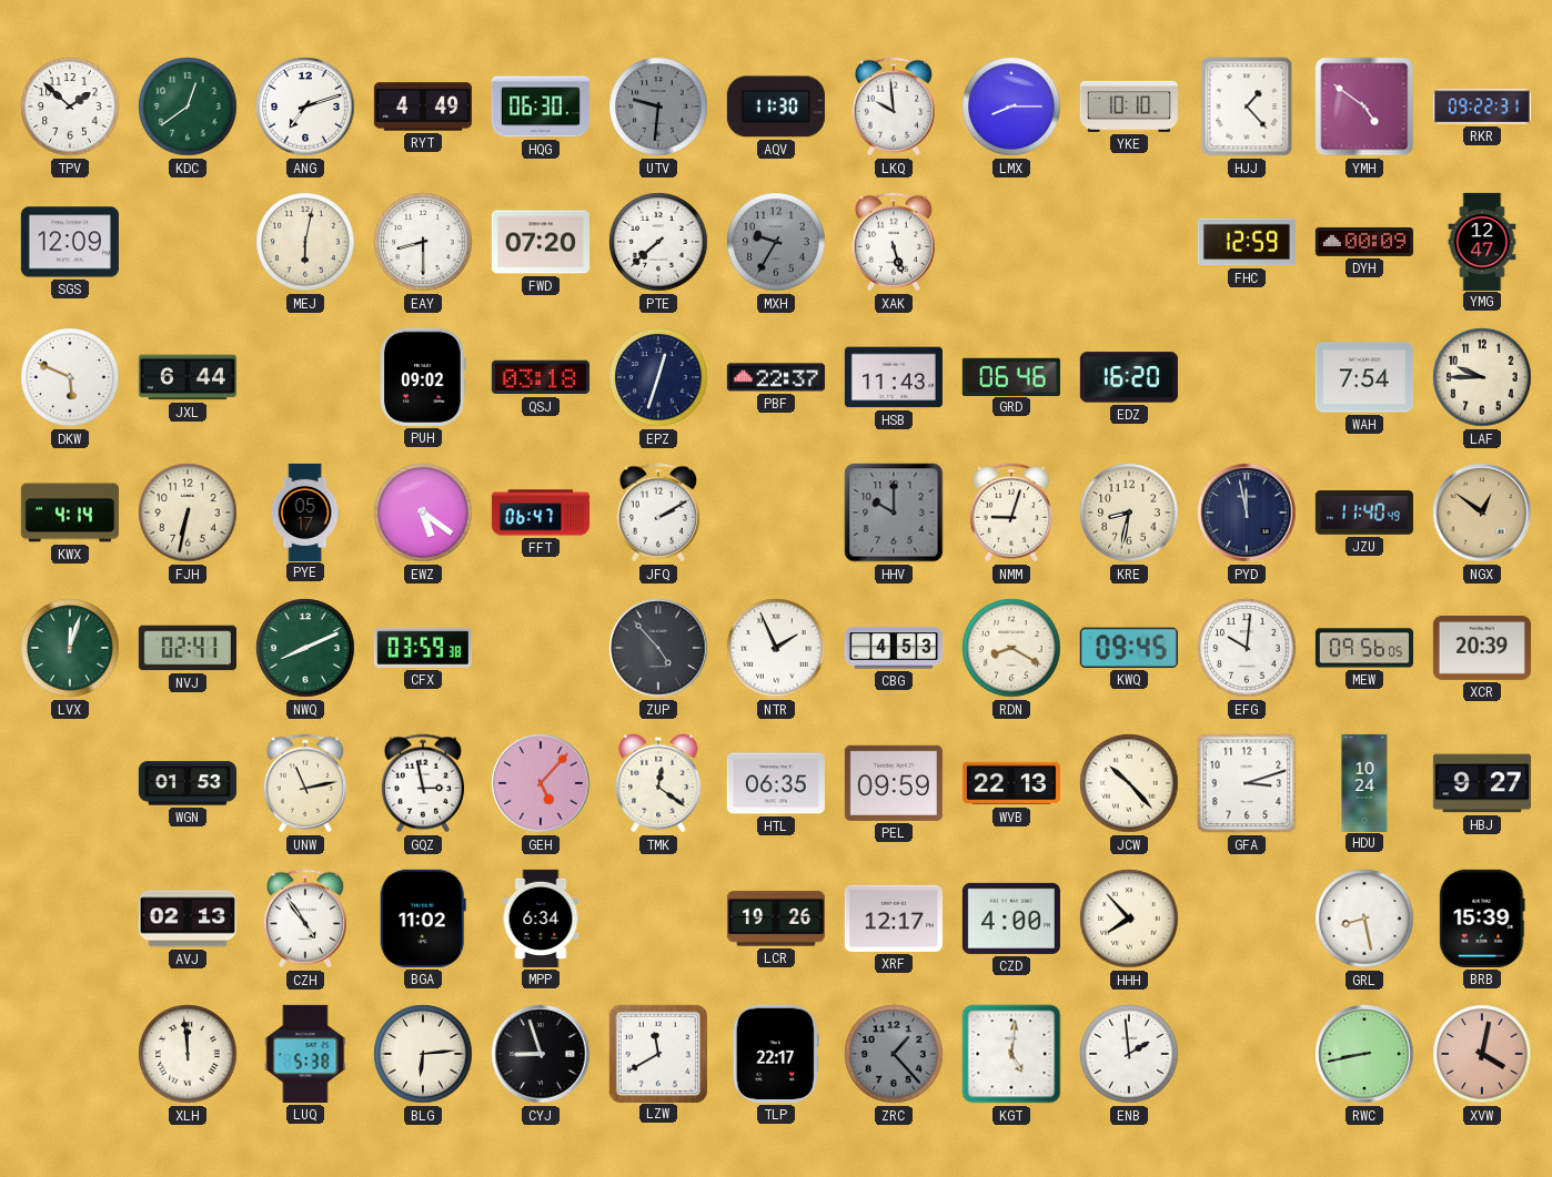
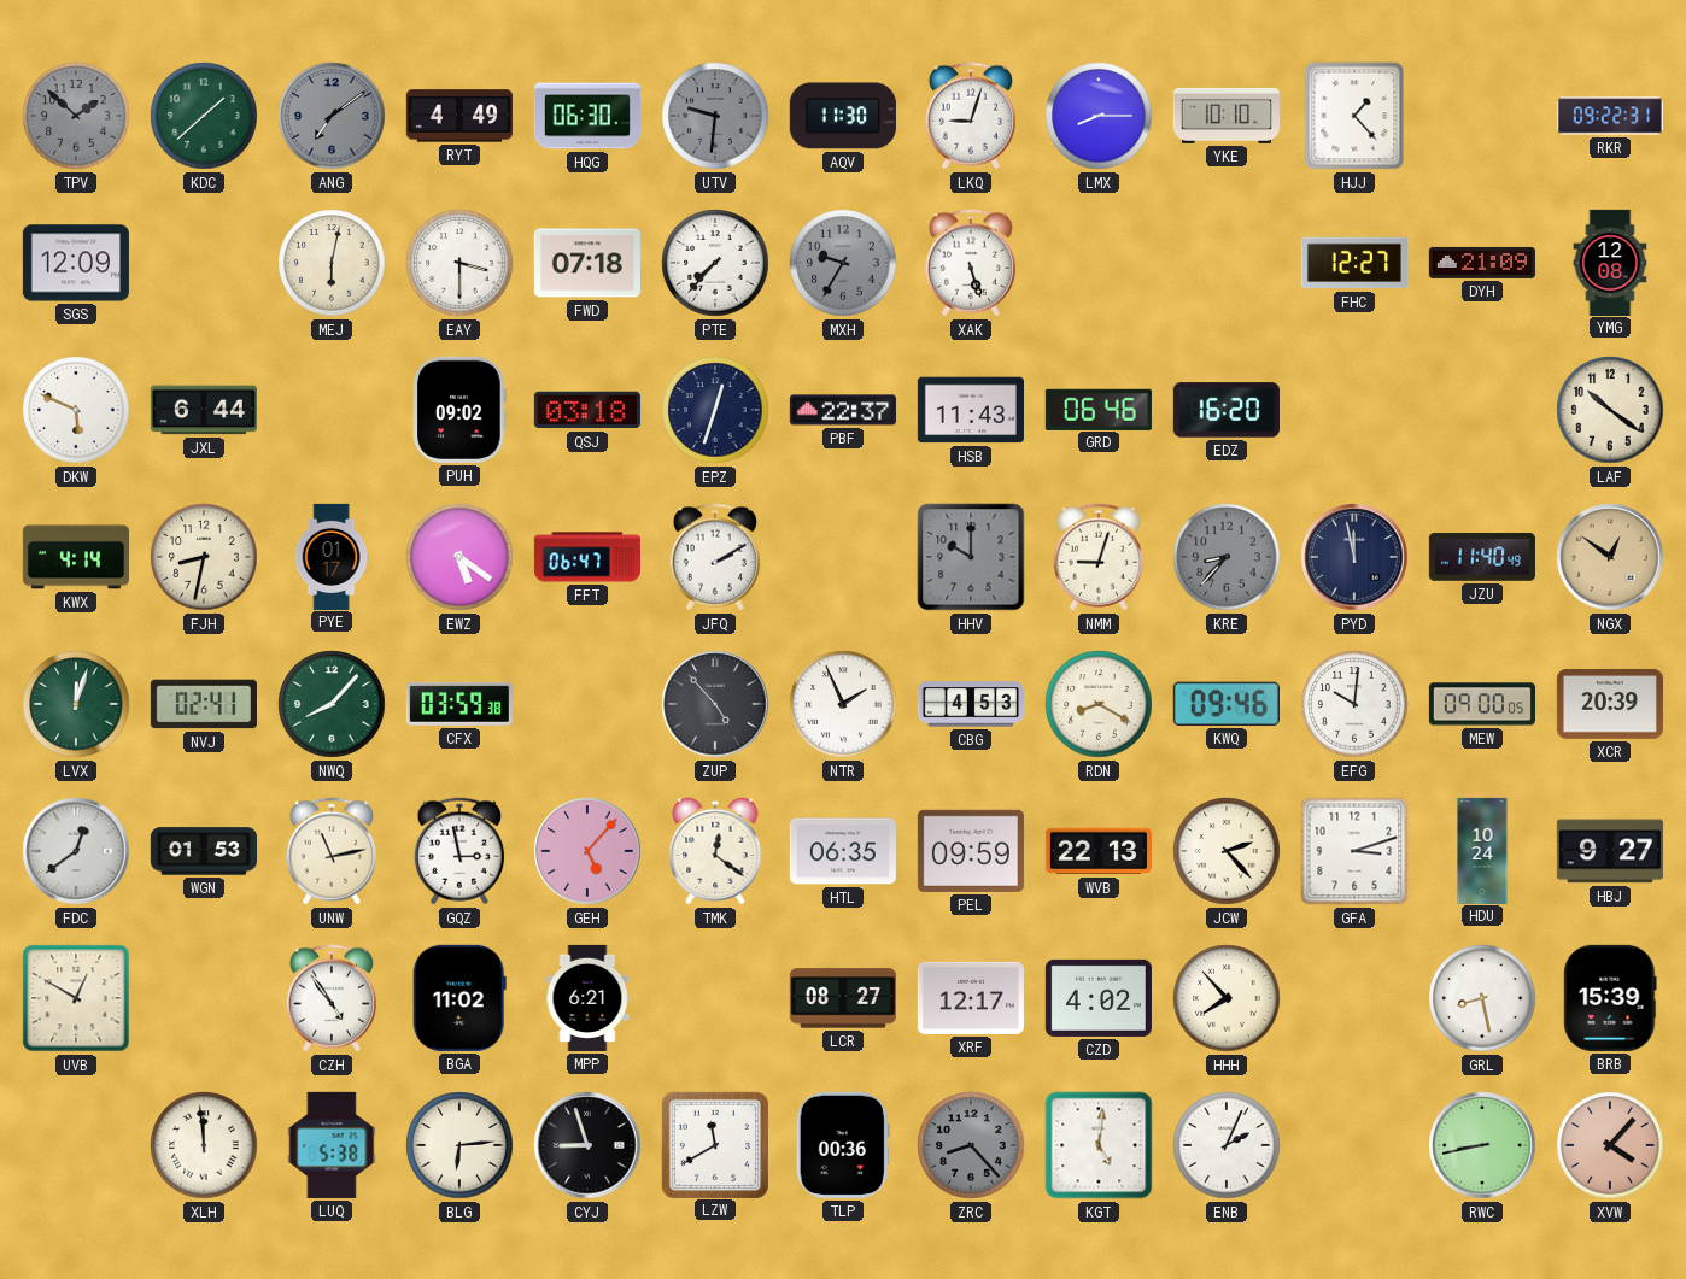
TPV dial: white -> grey
KDC: 12:39 -> 1:38
ANG: 7:12 -> 7:09
ANG dial: white -> grey
LKQ: 9:59 -> 9:03
YMH: 4:51 -> none
EAY: 8:30 -> 3:30
FWD: 07:20 -> 07:18
PTE: 7:38 -> 7:37
FHC: 12:59 -> 12:27
DYH: 00:09 -> 21:09
YMG: 12:47 -> 12:08
WAH: 7:54 -> none
LAF: 9:45 -> 10:21
FJH: 6:32 -> 8:32
PYE: 05:17 -> 01:17
KRE: 8:32 -> 8:37
KRE dial: cream -> grey
NWQ: 8:11 -> 8:07
KWQ: 09:45 -> 09:46
MEW: 09:56 -> 09:00
FDC: none -> 12:39
JCW: 10:23 -> 2:23
UVB: none -> 12:50
AVJ: 02:13 -> none
MPP: 6:34 -> 6:21
LCR: 19:26 -> 08:27
CZD: 4:00 -> 4:02
TLP: 22:17 -> 00:36
ZRC: 1:23 -> 8:23
ENB: 1:59 -> 2:04
XVW: 4:02 -> 4:07
